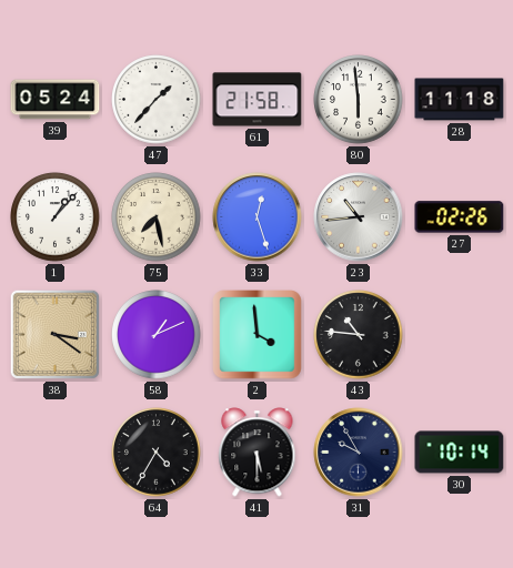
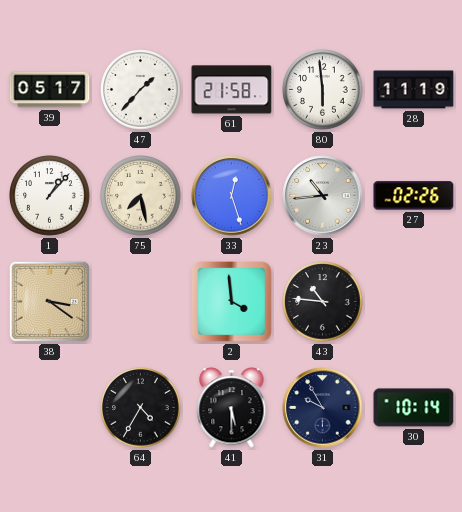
39: 05:24 -> 05:17
28: 11:18 -> 11:19
58: 1:11 -> none
